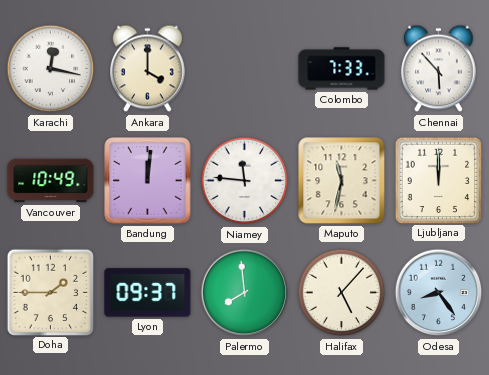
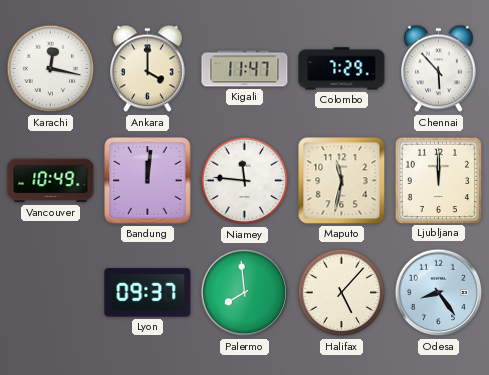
Kigali: none -> 11:47
Colombo: 7:33 -> 7:29
Doha: 1:45 -> none
